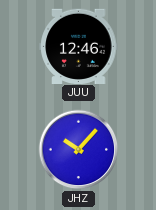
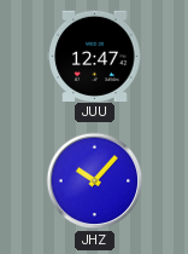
JUU: 12:46 -> 12:47
